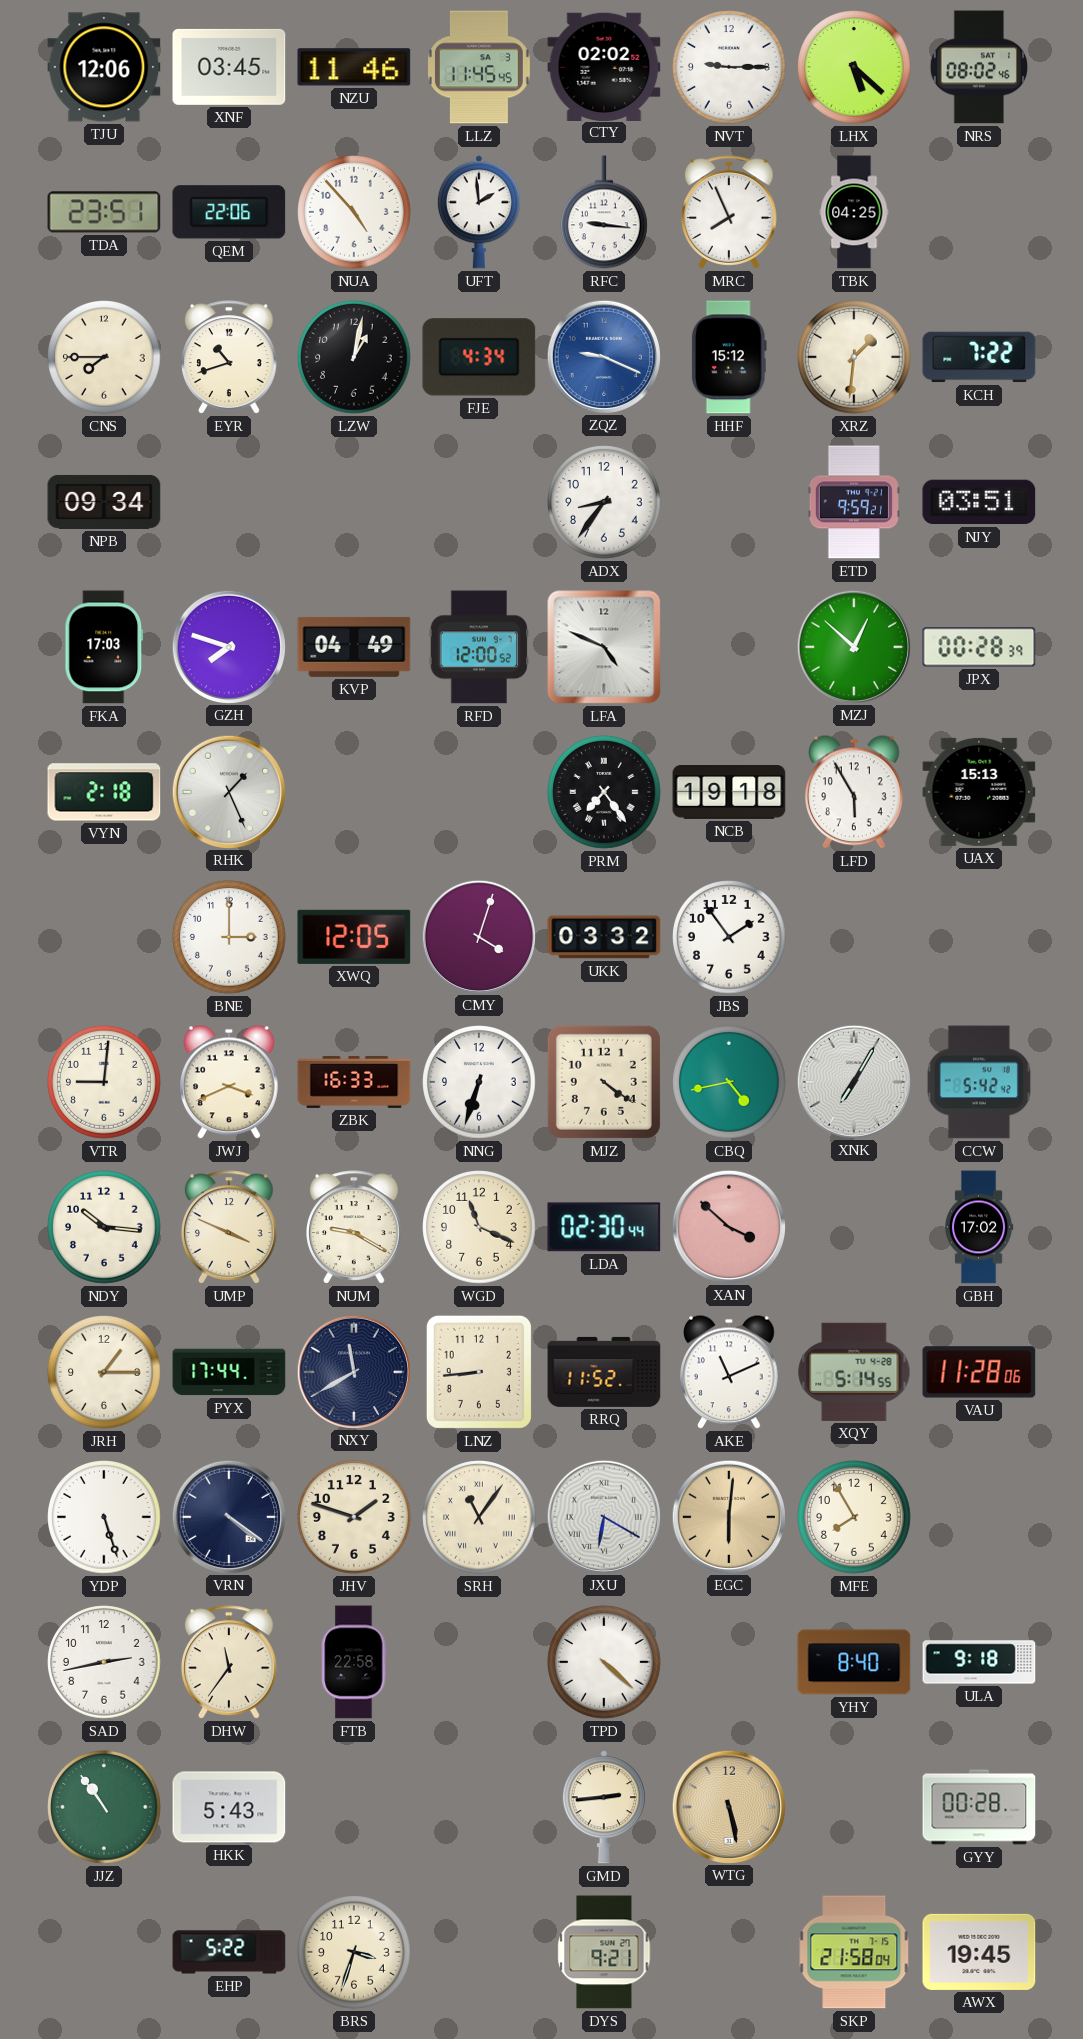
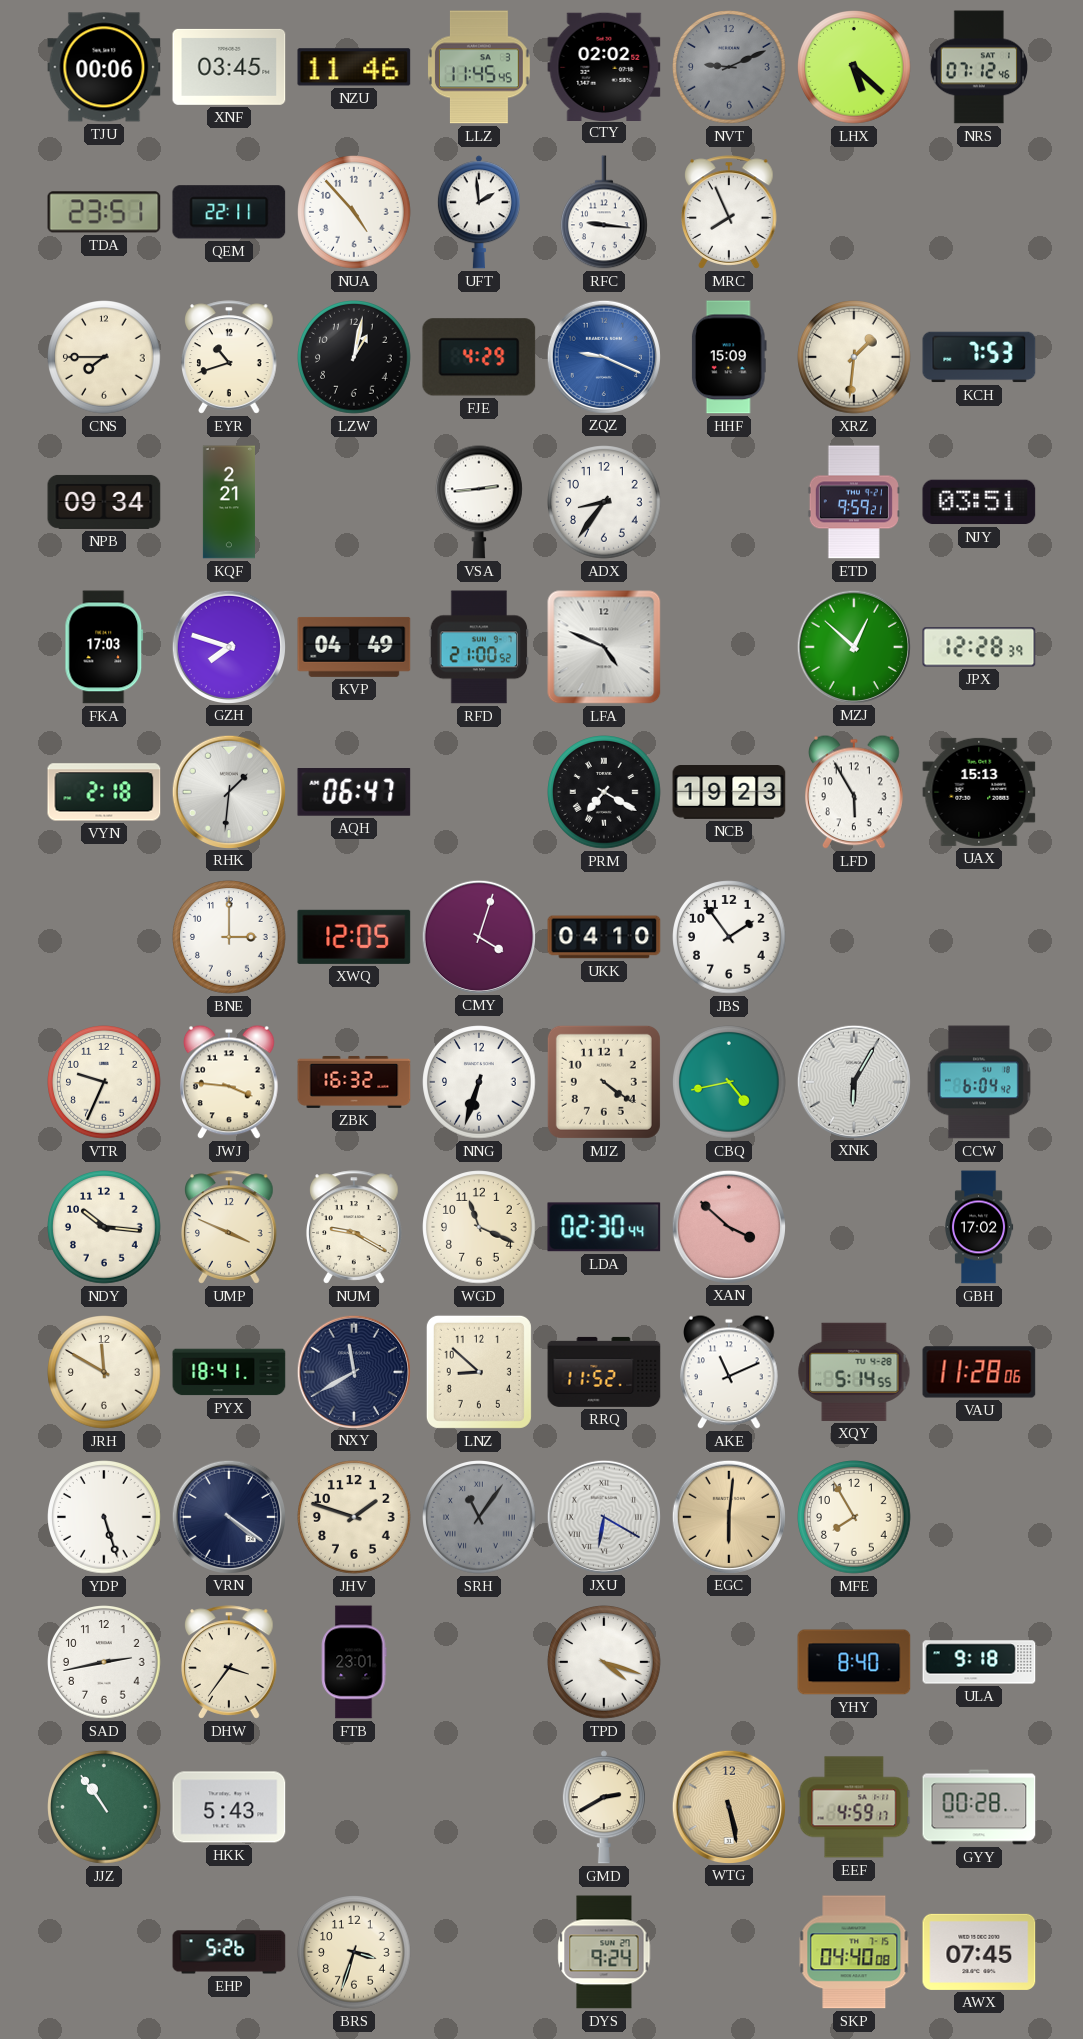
TJU: 12:06 -> 00:06
NVT: 9:15 -> 9:11
NVT dial: white -> grey
NRS: 08:02 -> 07:12
QEM: 22:06 -> 22:11
TBK: 04:25 -> none
FJE: 4:34 -> 4:29
HHF: 15:12 -> 15:09
KCH: 7:22 -> 7:53
KQF: none -> 2:21
VSA: none -> 2:44
RFD: 12:00 -> 21:00
JPX: 00:28 -> 12:28
RHK: 1:26 -> 1:31
AQH: none -> 06:47
PRM: 7:24 -> 7:20
NCB: 19:18 -> 19:23
UKK: 03:32 -> 04:10
VTR: 9:01 -> 9:34
JWJ: 3:41 -> 3:46
ZBK: 16:33 -> 16:32
XNK: 7:05 -> 6:05
CCW: 5:42 -> 6:04
JRH: 1:15 -> 11:50
PYX: 17:44 -> 18:41
LNZ: 8:44 -> 8:52
SRH dial: cream -> grey
DHW: 11:36 -> 3:36
FTB: 22:58 -> 23:01
TPD: 4:22 -> 4:18
GMD: 2:44 -> 2:40
EEF: none -> 4:59
EHP: 5:22 -> 5:26
DYS: 9:21 -> 9:24
SKP: 21:58 -> 04:40
AWX: 19:45 -> 07:45
